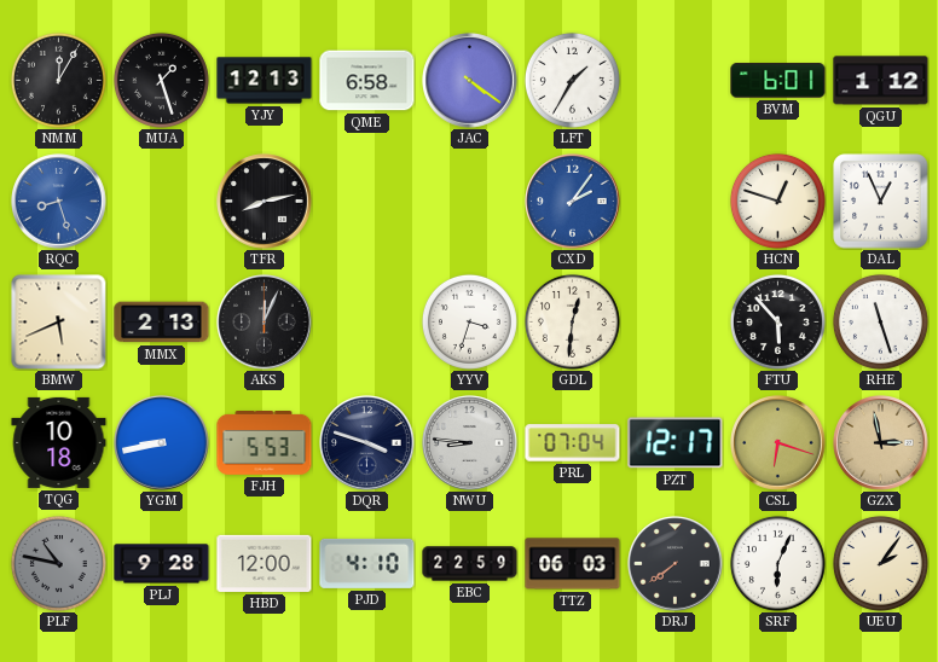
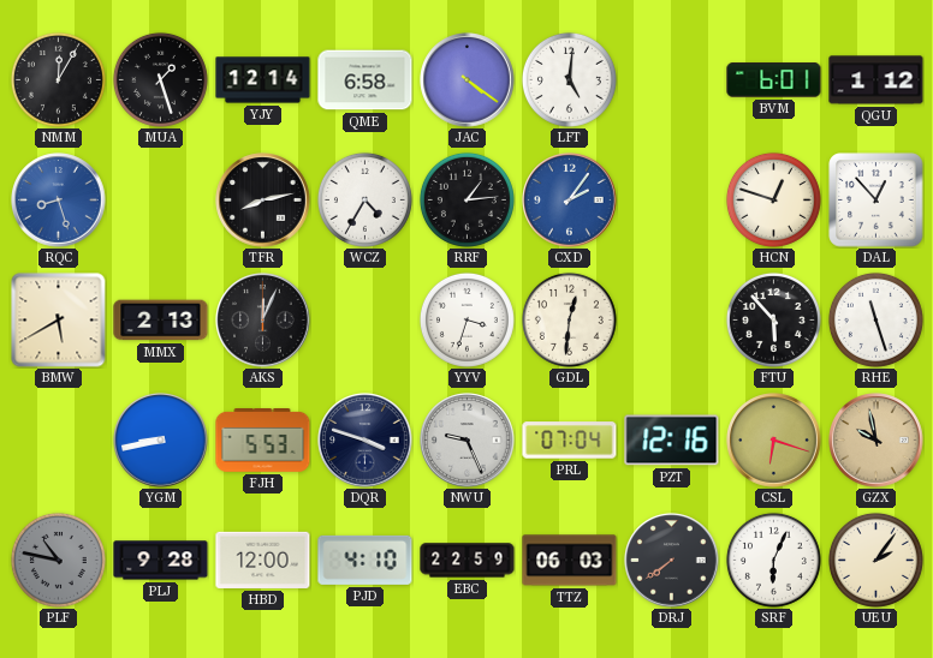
YJY: 12:13 -> 12:14
LFT: 1:35 -> 5:01
WCZ: none -> 4:35
RRF: none -> 1:14
DAL: 12:56 -> 12:53
BMW: 5:41 -> 5:40
TQG: 10:18 -> none
NWU: 8:46 -> 9:26
PZT: 12:17 -> 12:16
GZX: 2:58 -> 9:58
